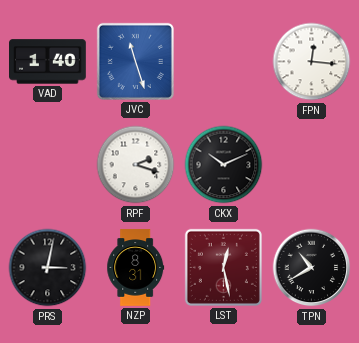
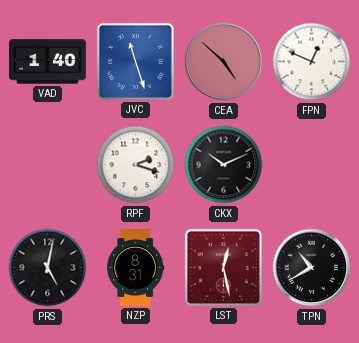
CEA: none -> 4:52
FPN: 12:16 -> 12:49
PRS: 3:02 -> 5:02
